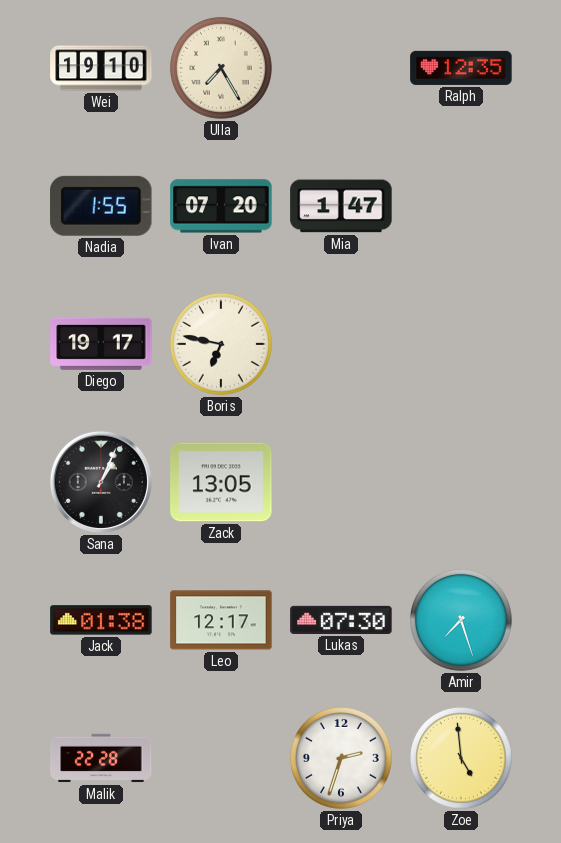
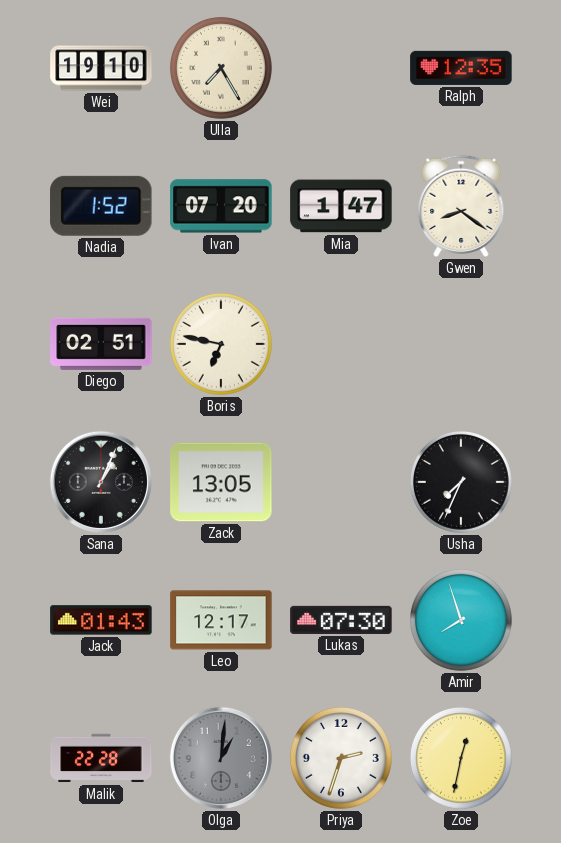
Nadia: 1:55 -> 1:52
Gwen: none -> 8:21
Diego: 19:17 -> 02:51
Usha: none -> 7:34
Jack: 01:38 -> 01:43
Amir: 7:27 -> 7:57
Olga: none -> 1:01
Zoe: 4:59 -> 12:32
